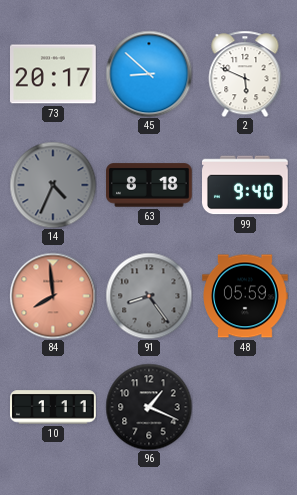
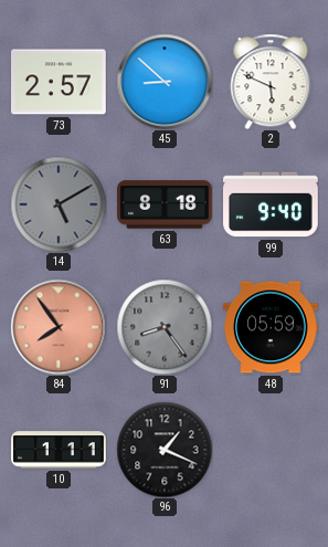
73: 20:17 -> 2:57
14: 4:34 -> 5:10
84: 7:59 -> 7:54
